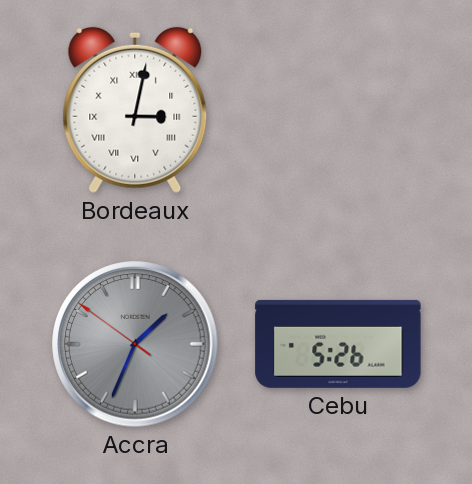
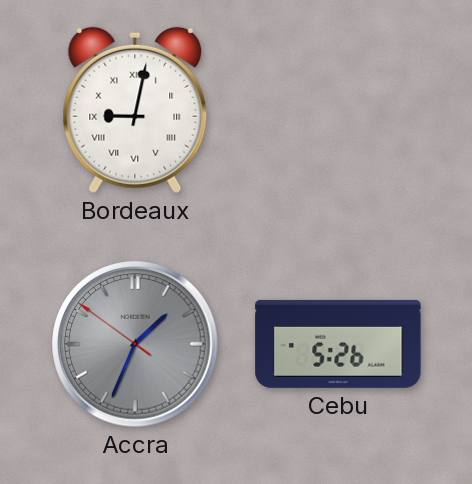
Bordeaux: 3:02 -> 9:02
